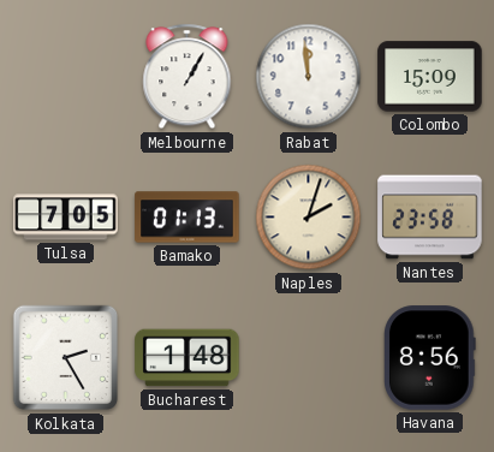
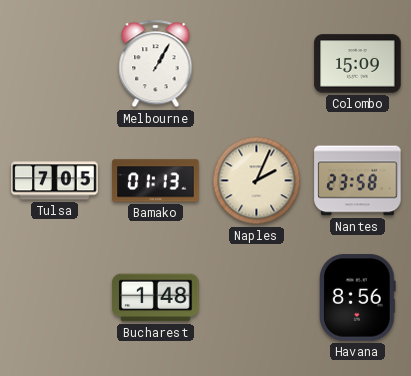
Rabat: 11:59 -> none
Naples: 2:03 -> 2:04
Kolkata: 2:25 -> none
